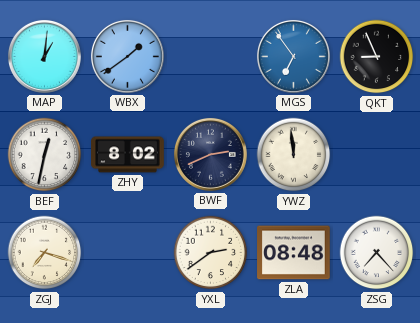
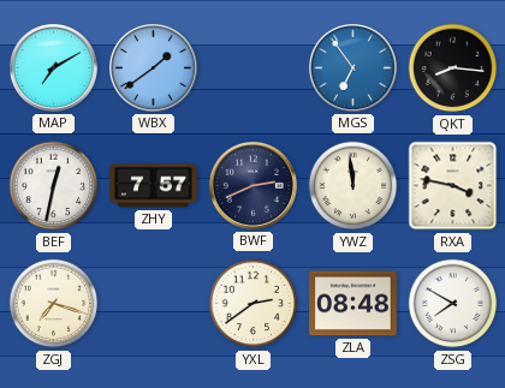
MAP: 1:01 -> 7:10
QKT: 8:56 -> 8:16
ZHY: 8:02 -> 7:57
RXA: none -> 3:47
ZSG: 7:23 -> 7:50
